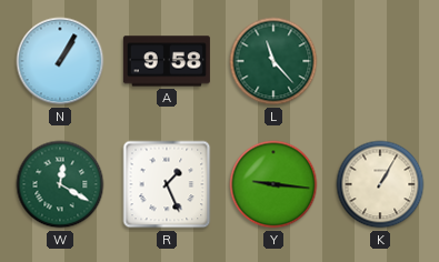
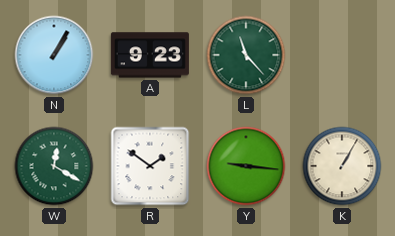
A: 9:58 -> 9:23
R: 1:26 -> 1:51
